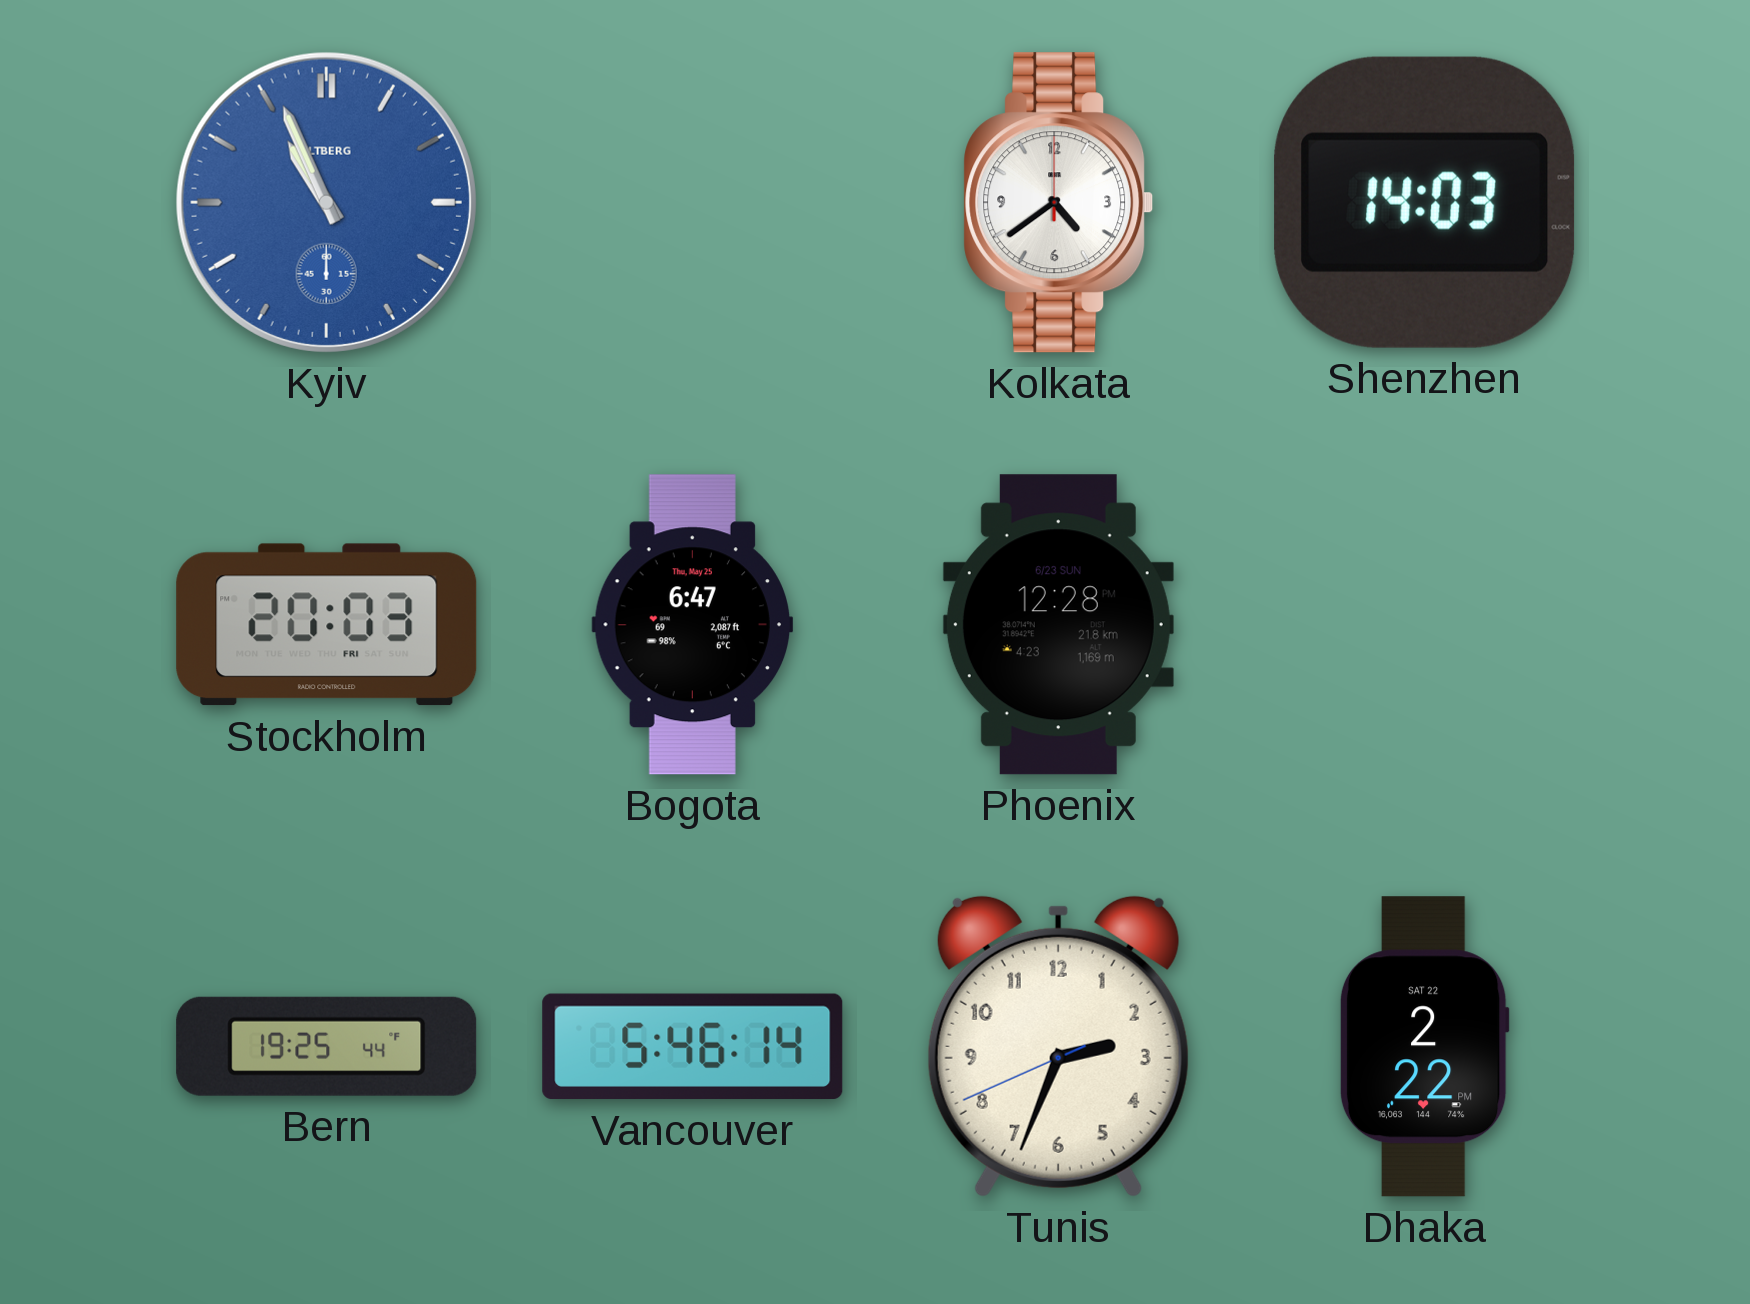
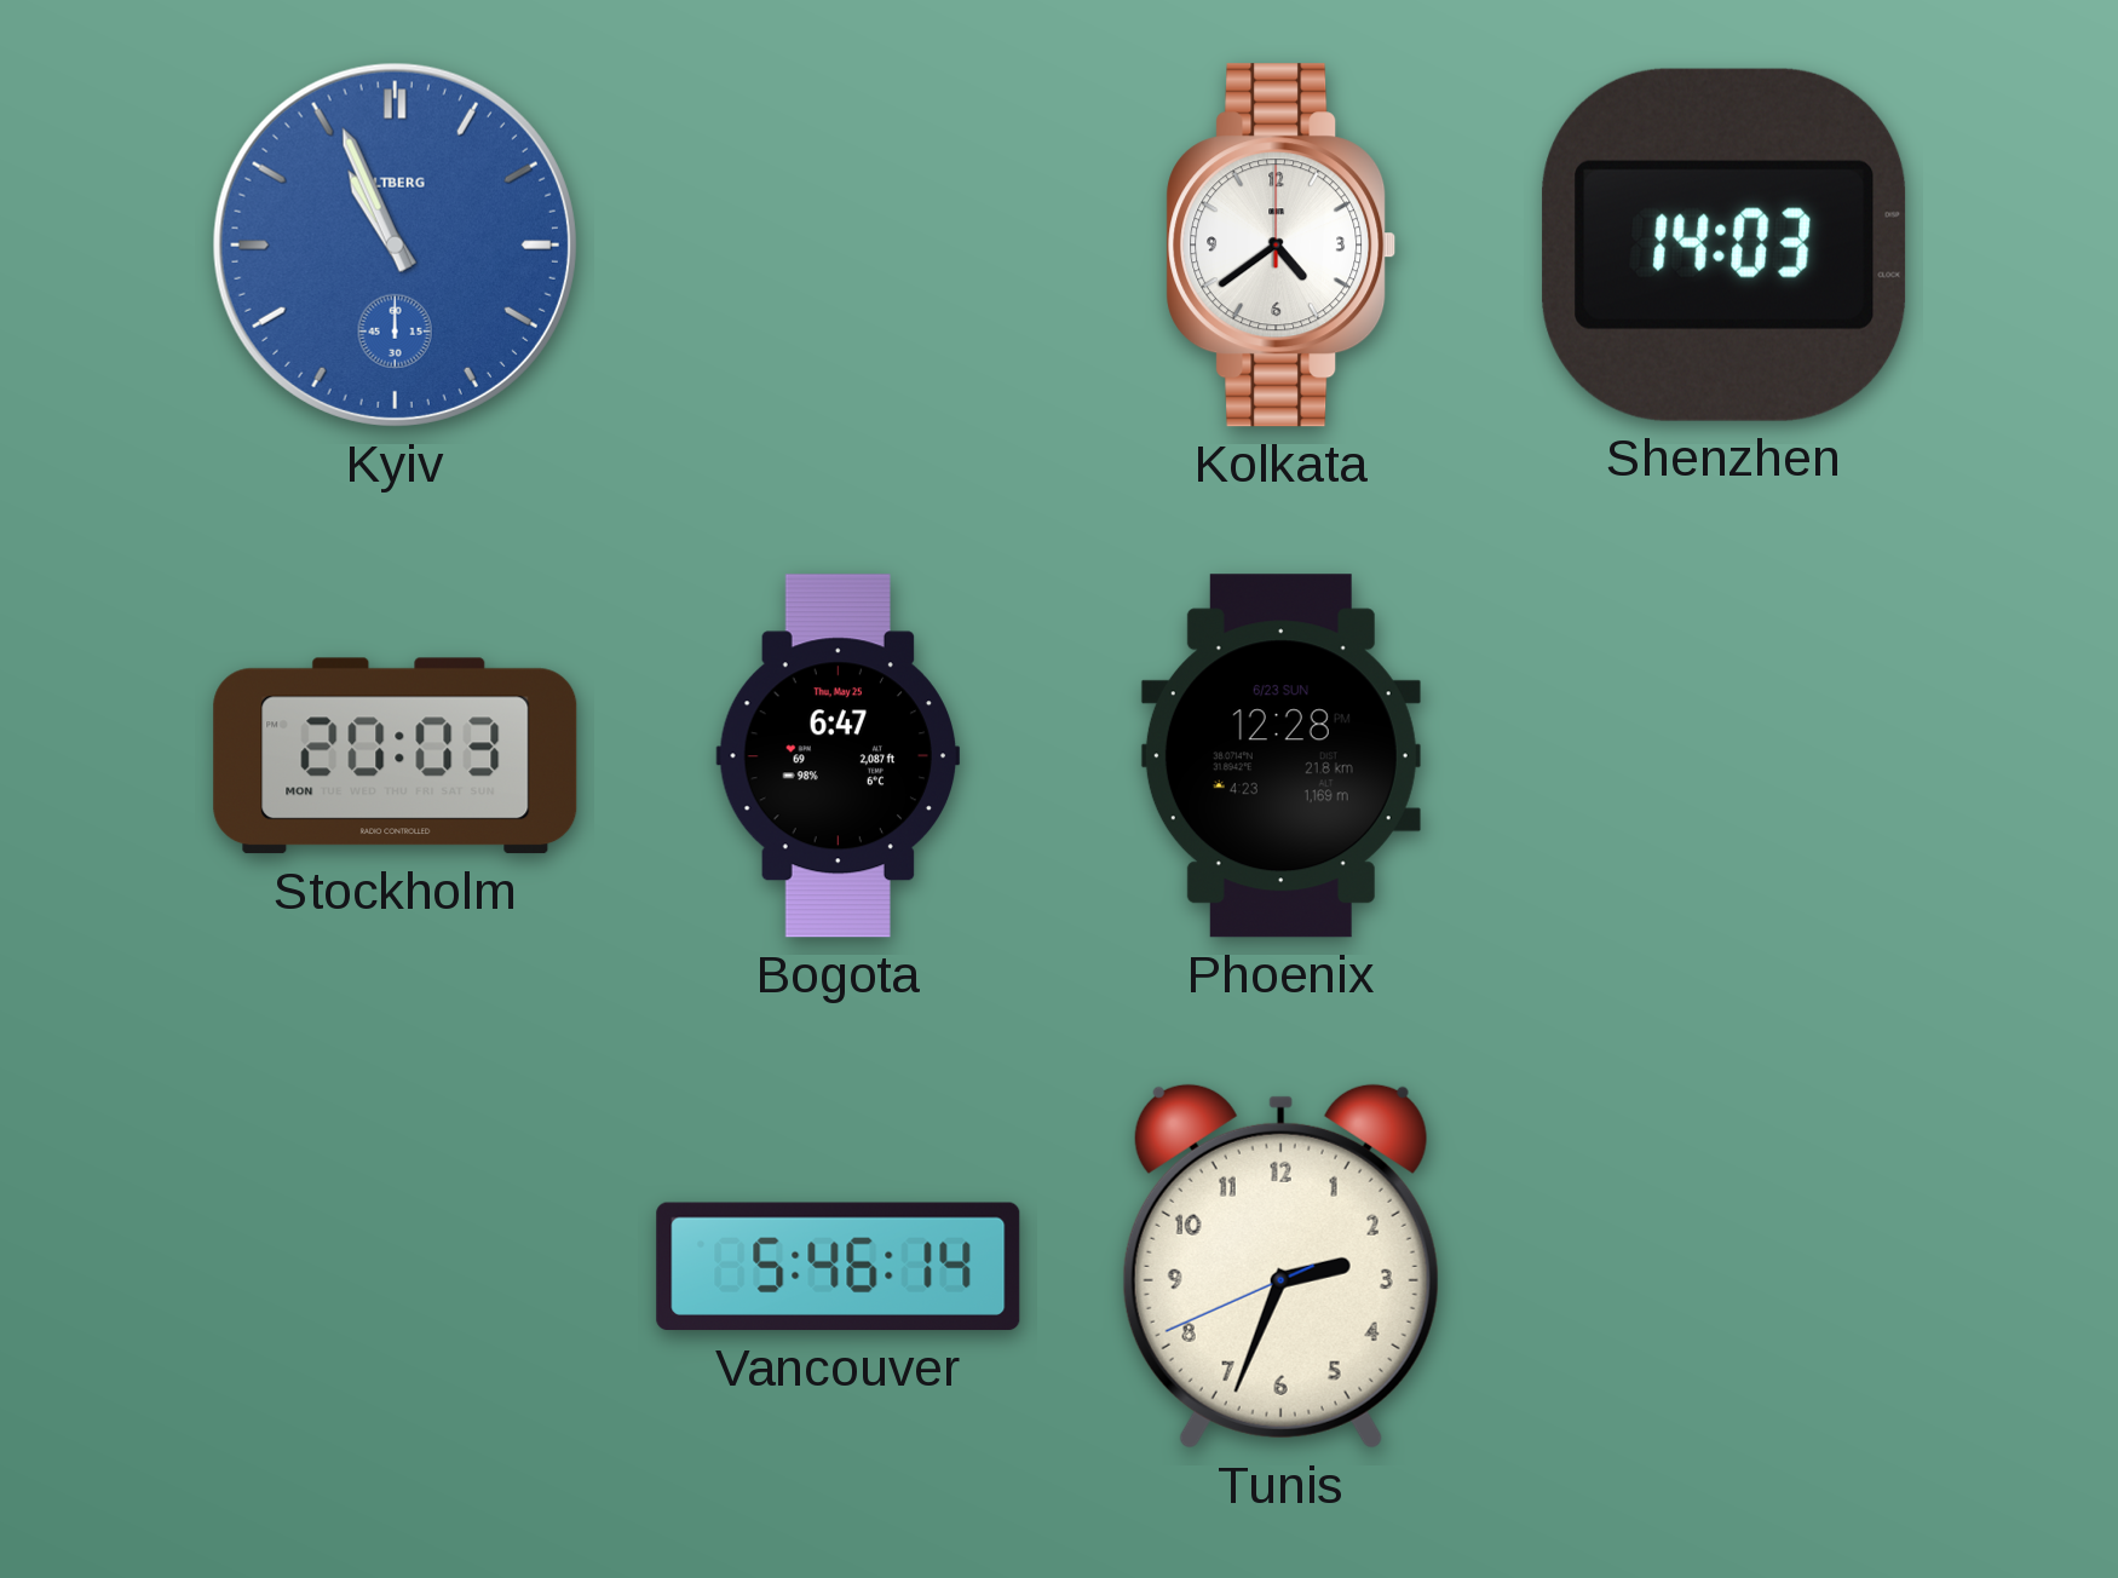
Stockholm date: FRI -> MON
Bern: 19:25 -> none
Dhaka: 2:22 -> none
